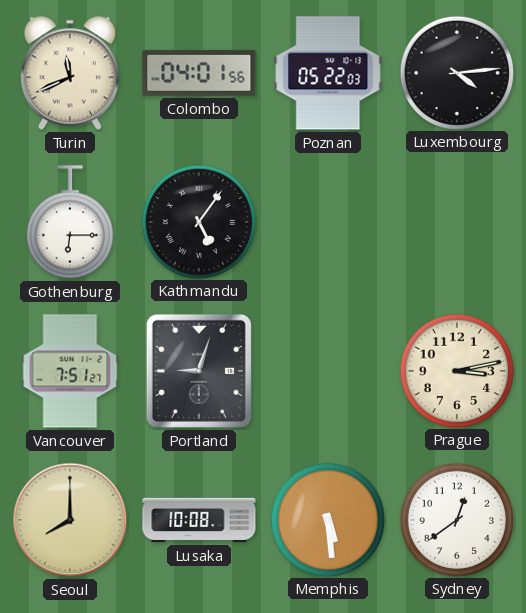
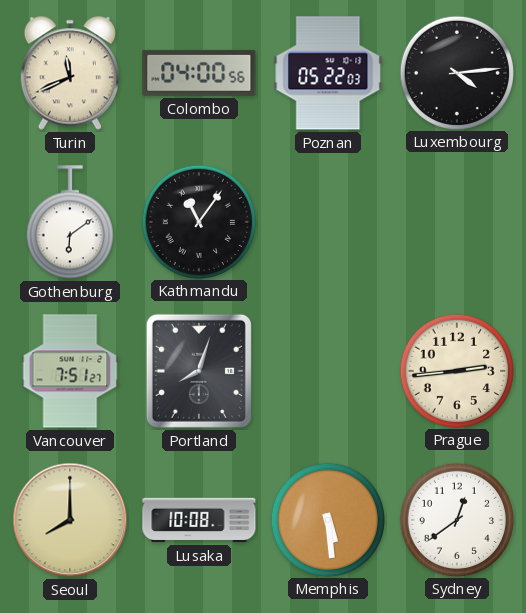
Colombo: 04:01 -> 04:00
Gothenburg: 6:15 -> 6:09
Kathmandu: 5:06 -> 11:06
Portland: 9:03 -> 8:03
Prague: 3:13 -> 2:44
